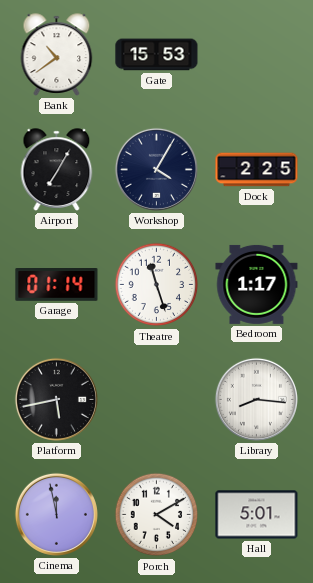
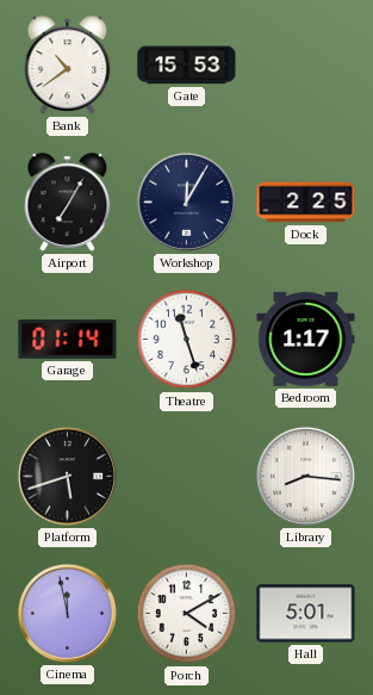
Workshop: 4:05 -> 12:05
Platform: 5:43 -> 5:42
